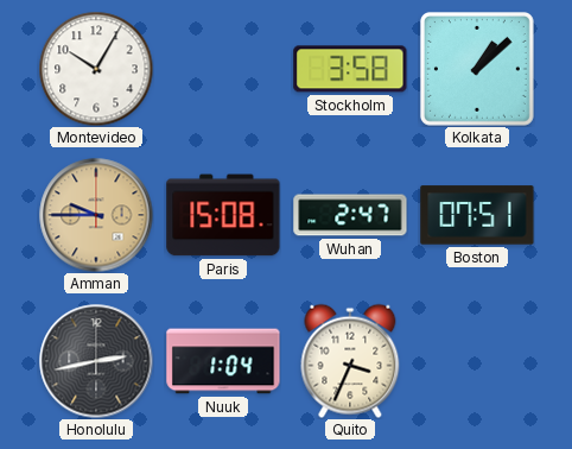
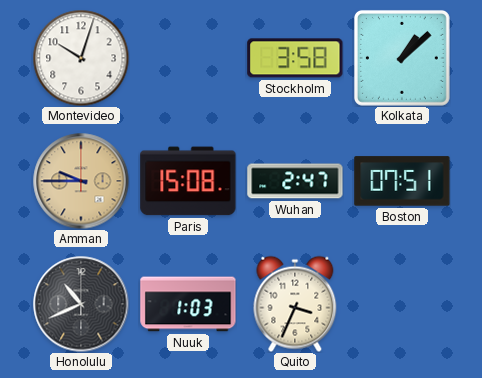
Montevideo: 10:05 -> 10:03
Honolulu: 2:43 -> 10:41
Nuuk: 1:04 -> 1:03
